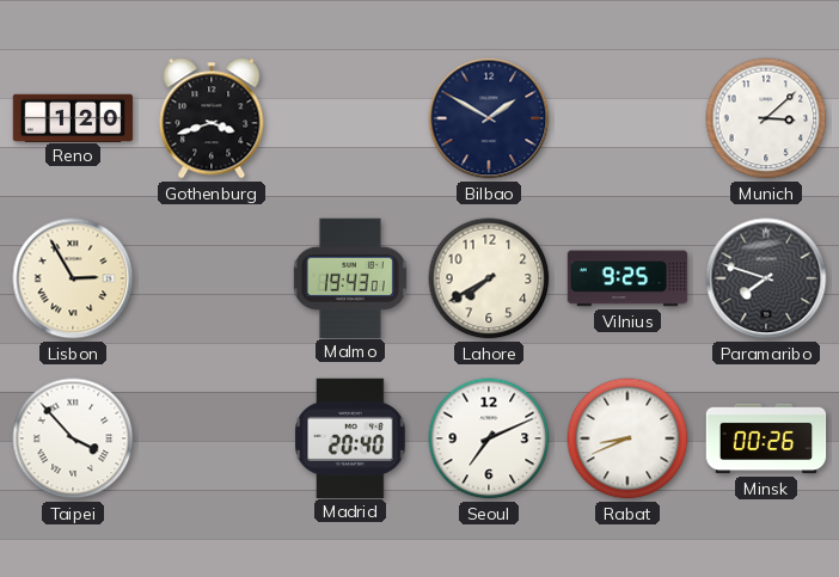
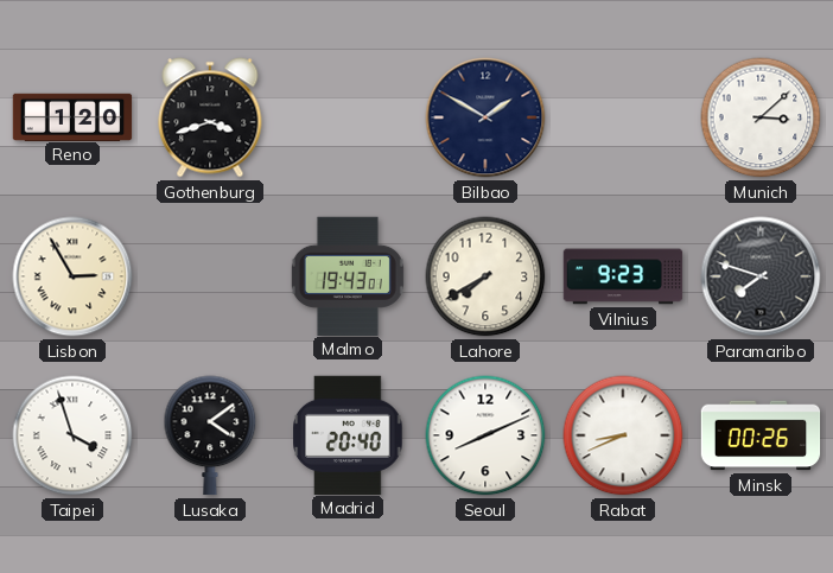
Vilnius: 9:25 -> 9:23
Taipei: 3:53 -> 3:57
Lusaka: none -> 4:09
Seoul: 7:11 -> 8:11
